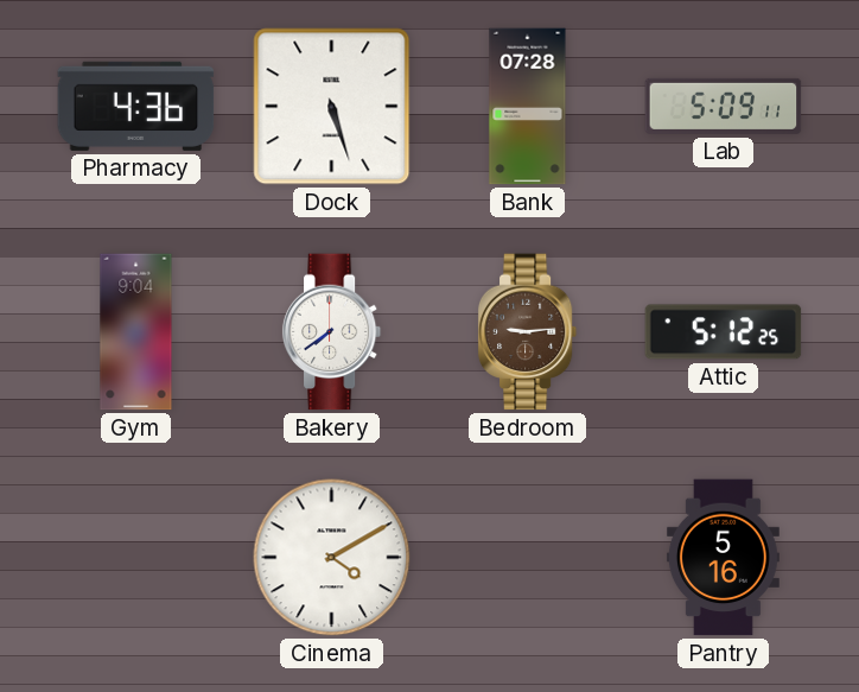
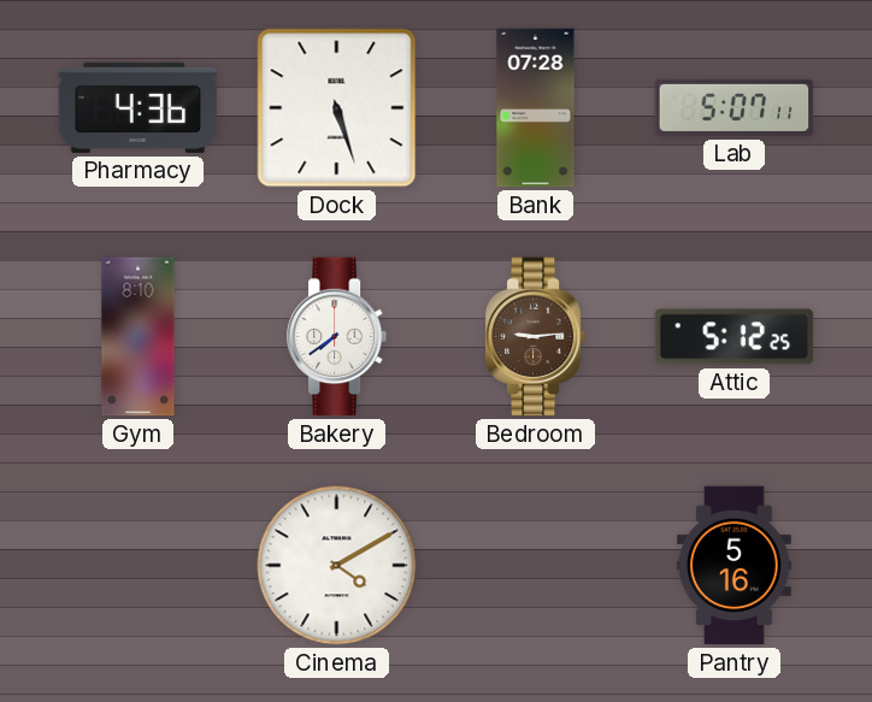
Lab: 5:09 -> 5:07
Gym: 9:04 -> 8:10
